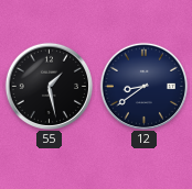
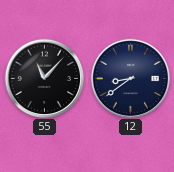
55: 1:28 -> 11:07
